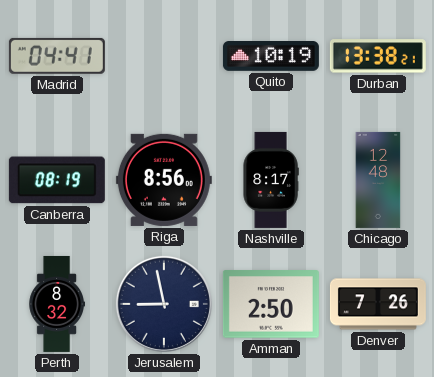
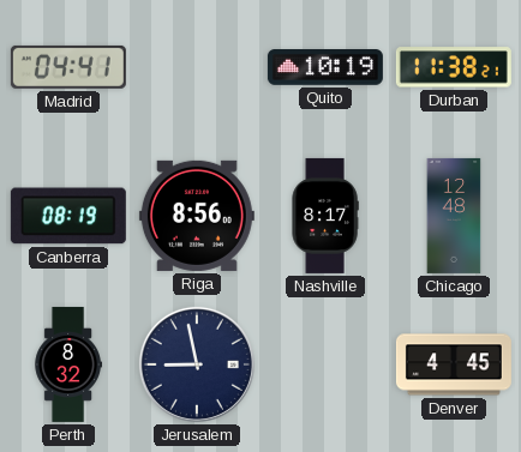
Durban: 13:38 -> 11:38
Amman: 2:50 -> none
Denver: 7:26 -> 4:45
